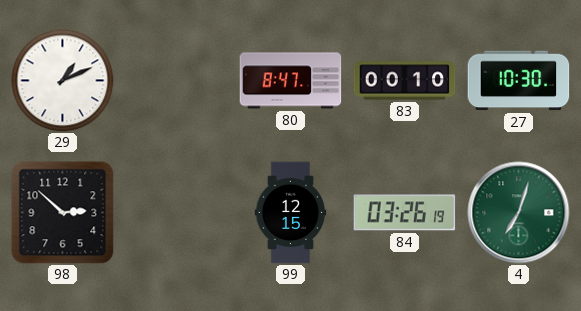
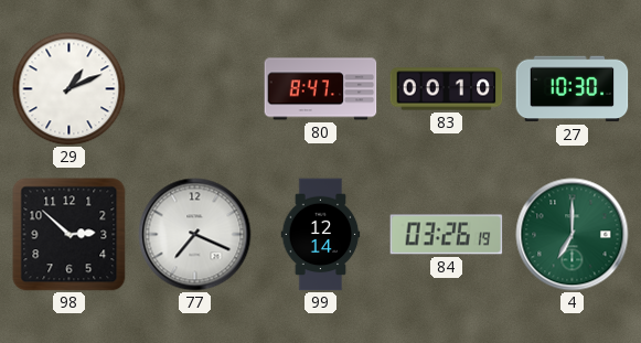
77: none -> 7:19
99: 12:15 -> 12:14
4: 7:03 -> 7:00
